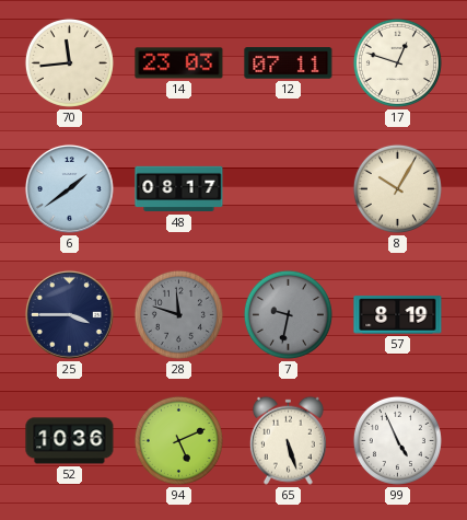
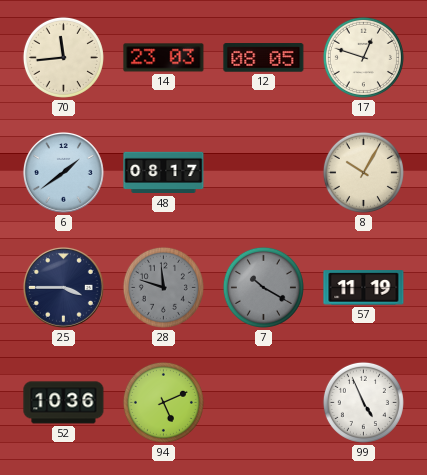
12: 07:11 -> 08:05
7: 9:32 -> 10:20
57: 8:19 -> 11:19
65: 5:27 -> none
